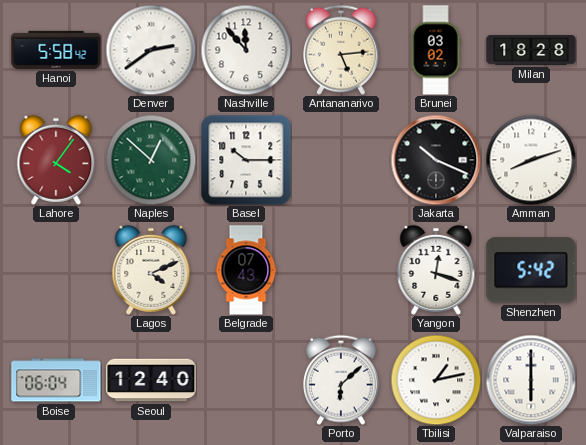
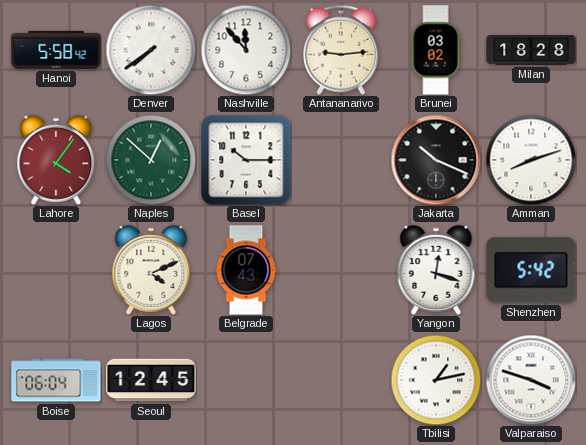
Denver: 2:39 -> 7:39
Antananarivo: 5:14 -> 9:14
Seoul: 12:40 -> 12:45
Porto: 6:08 -> none
Valparaiso: 6:00 -> 3:48
